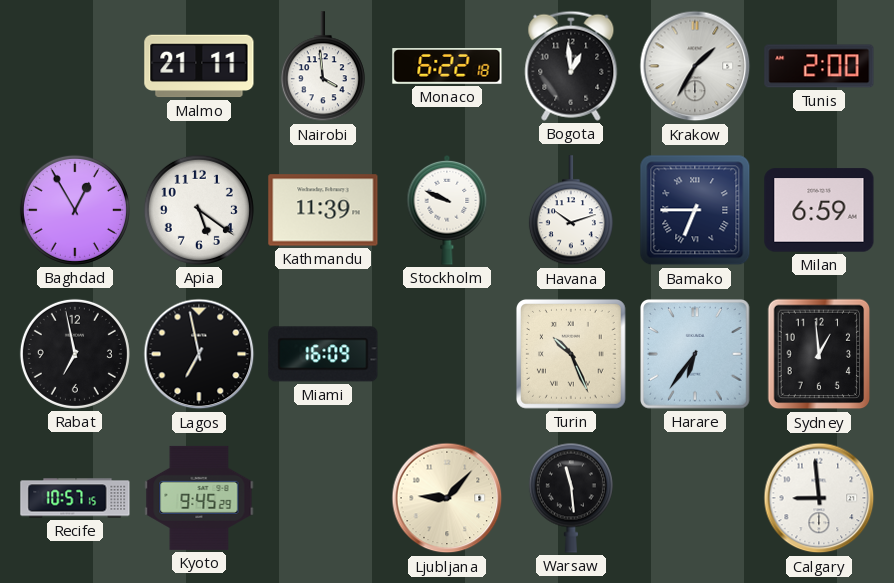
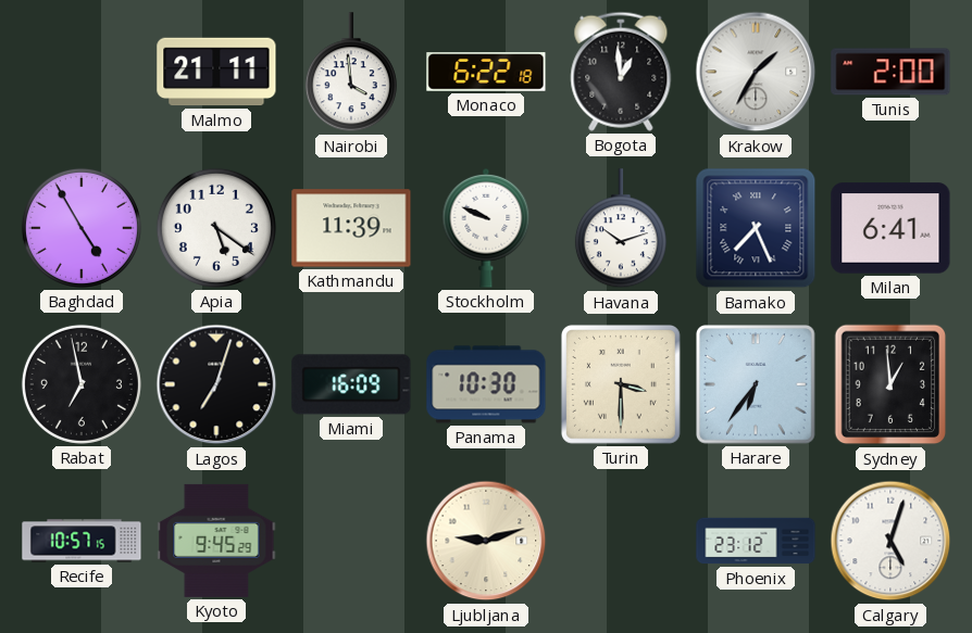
Baghdad: 12:55 -> 4:55
Bamako: 6:45 -> 7:26
Milan: 6:59 -> 6:41
Lagos: 6:58 -> 7:03
Panama: none -> 10:30
Turin: 10:26 -> 3:30
Ljubljana: 9:07 -> 9:12
Warsaw: 11:29 -> none
Phoenix: none -> 23:12
Calgary: 8:59 -> 5:03
